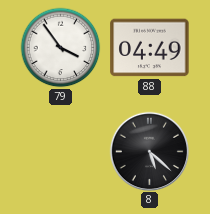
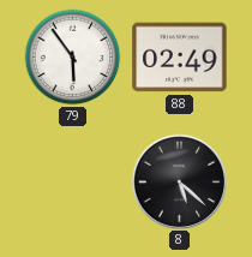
79: 3:54 -> 5:54
88: 04:49 -> 02:49
